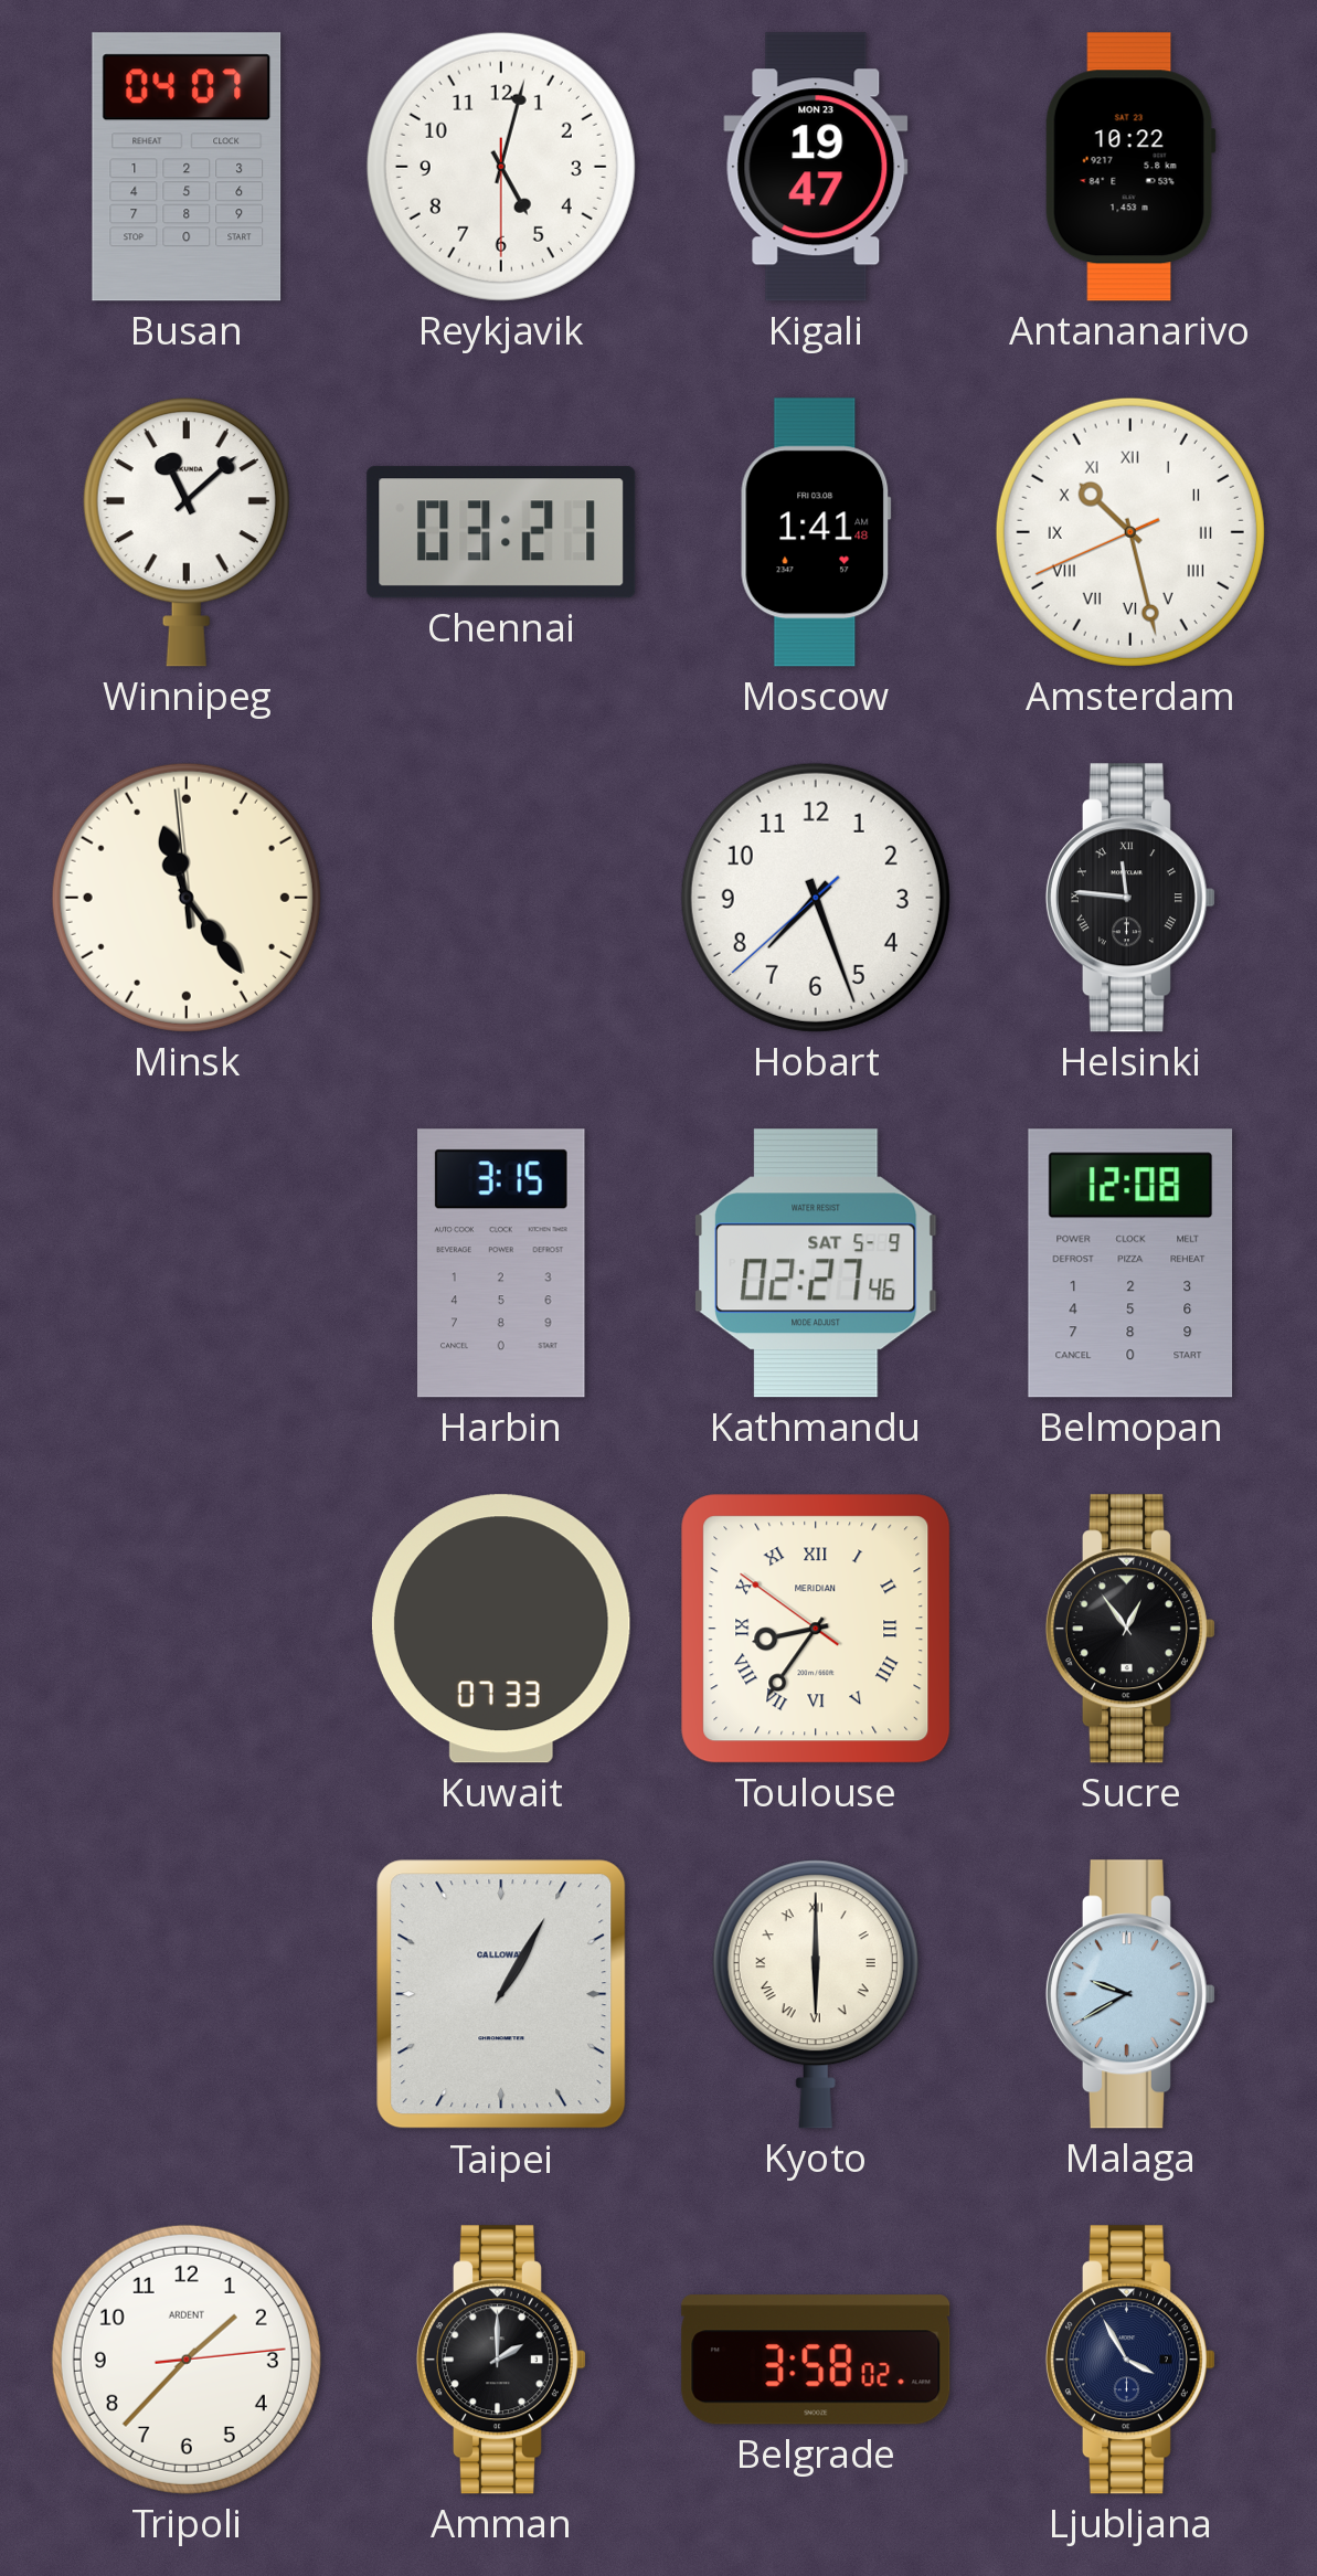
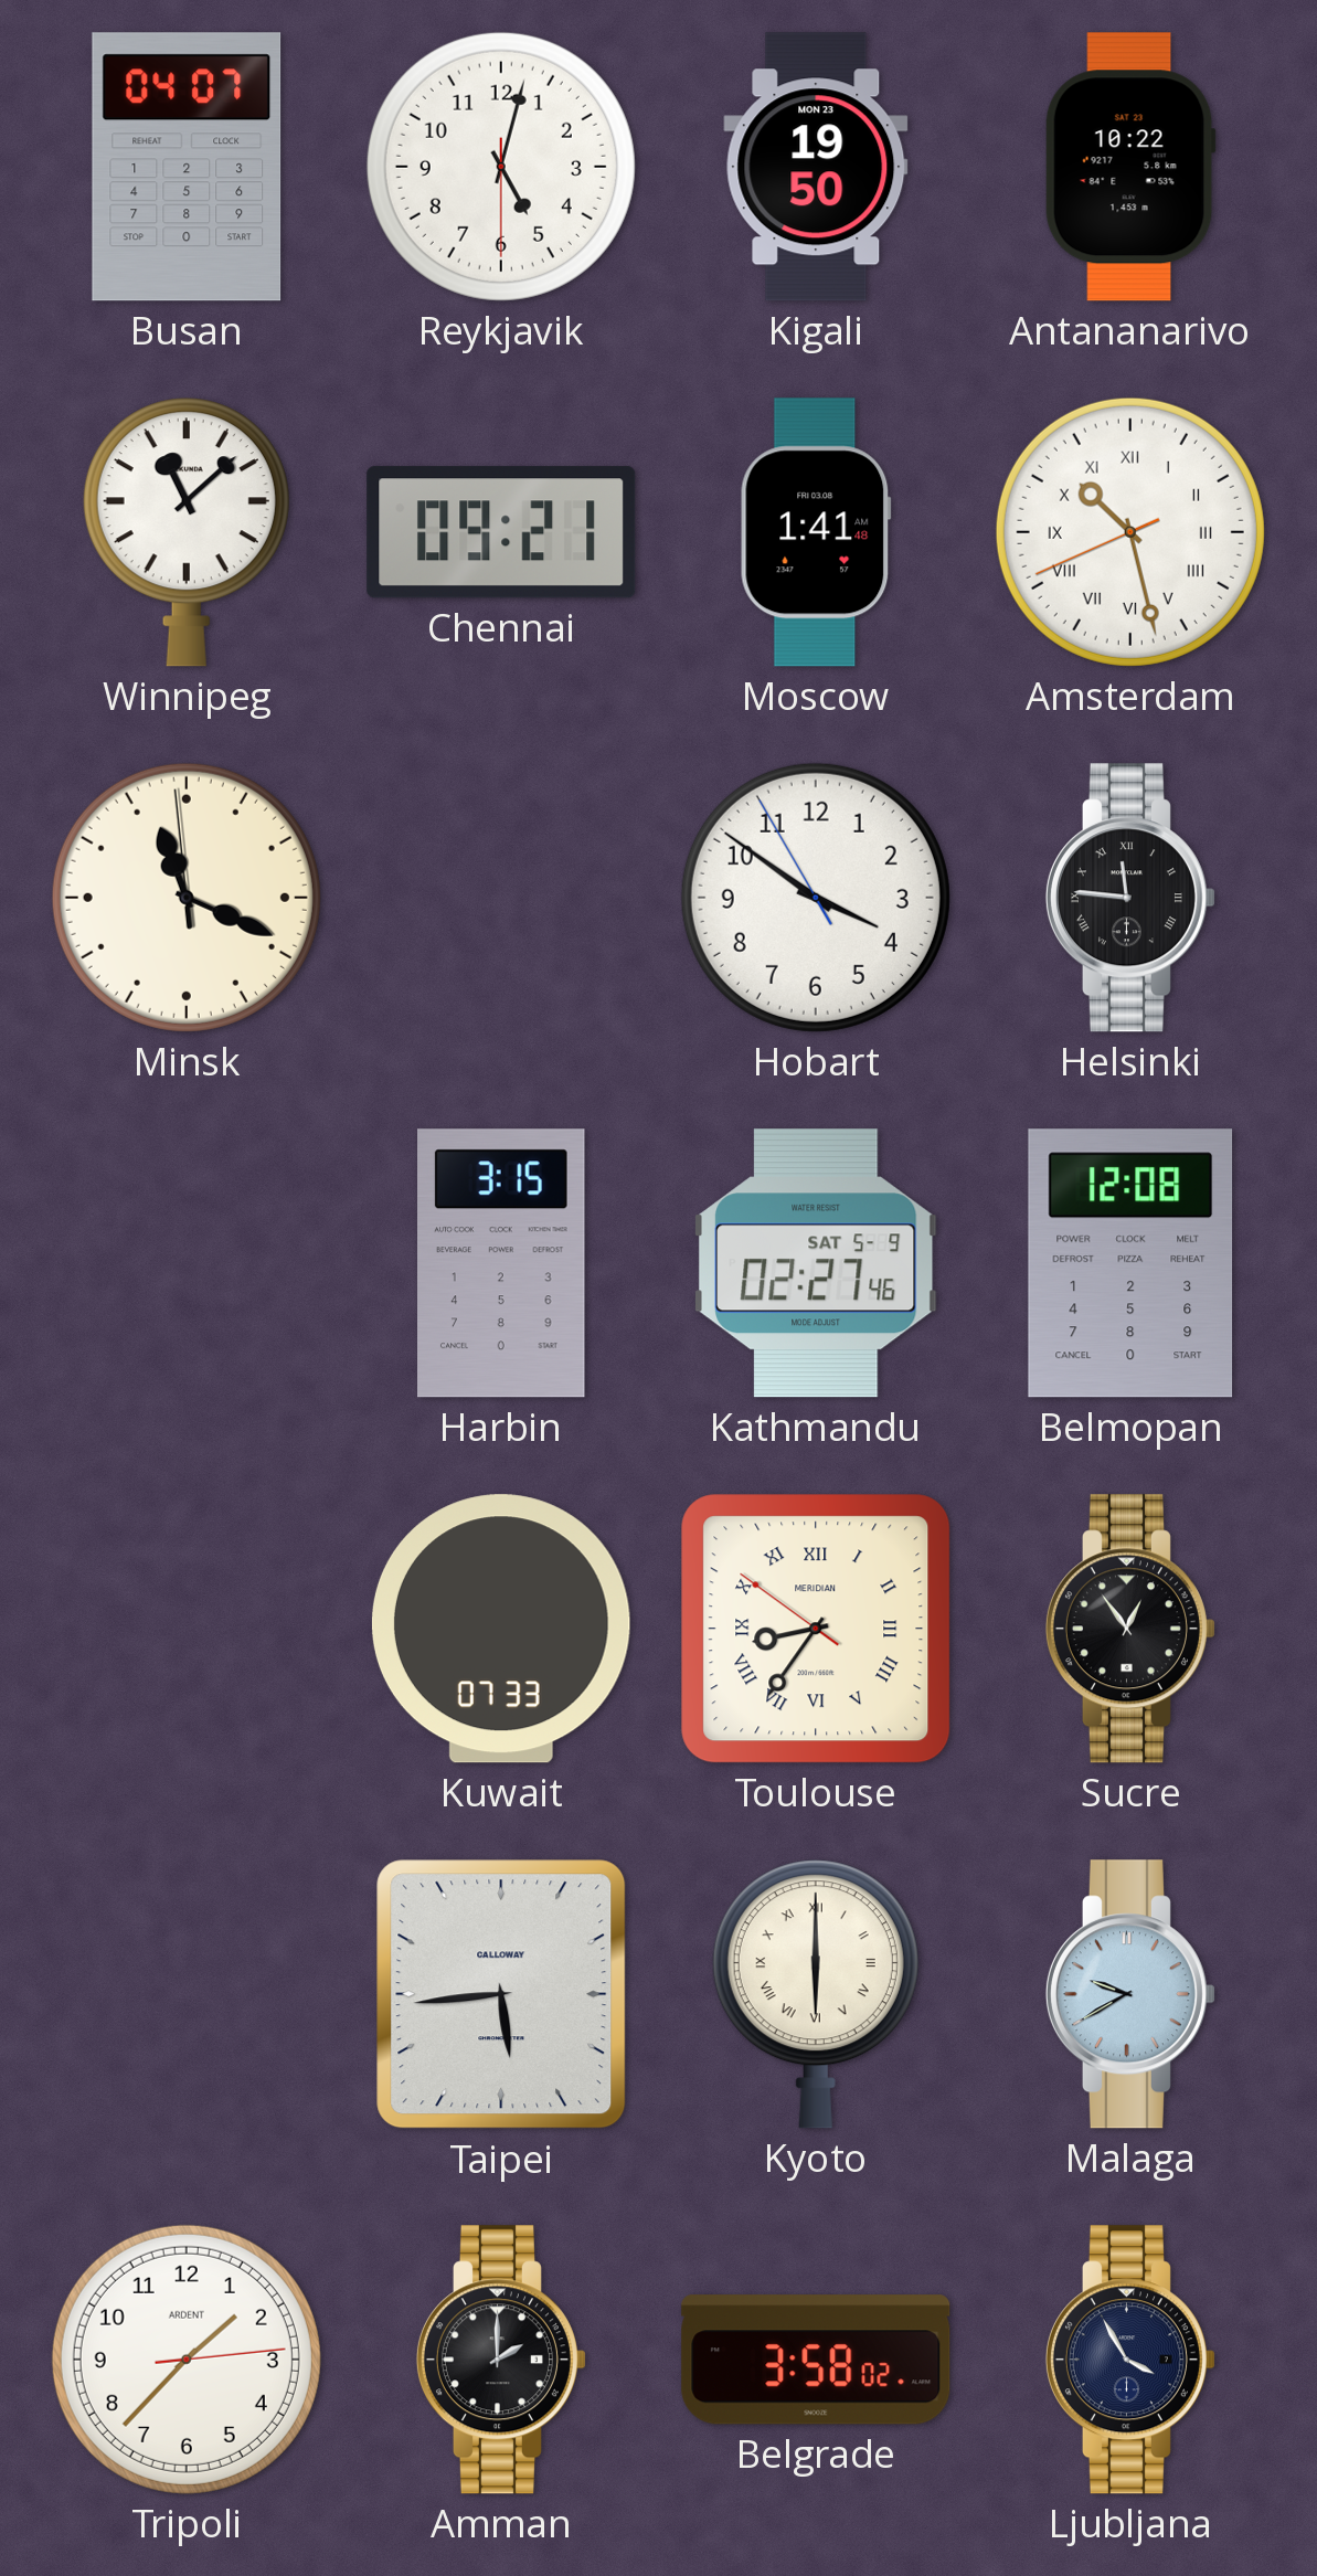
Kigali: 19:47 -> 19:50
Chennai: 03:21 -> 09:21
Minsk: 11:23 -> 11:18
Hobart: 7:26 -> 3:50
Taipei: 1:05 -> 5:44
